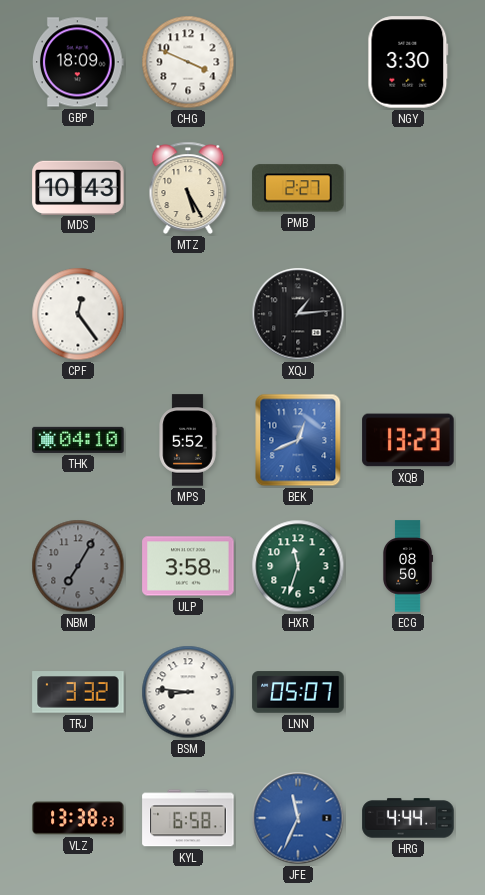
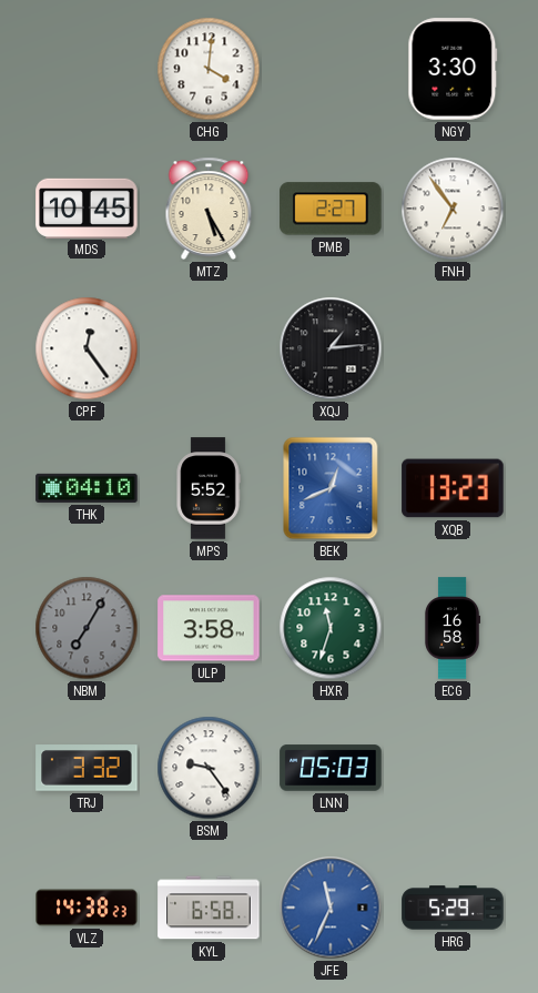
GBP: 18:09 -> none
CHG: 3:49 -> 4:01
MDS: 10:43 -> 10:45
FNH: none -> 6:54
ECG: 08:50 -> 16:58
BSM: 8:46 -> 9:24
LNN: 05:07 -> 05:03
VLZ: 13:38 -> 14:38
HRG: 4:44 -> 5:29
